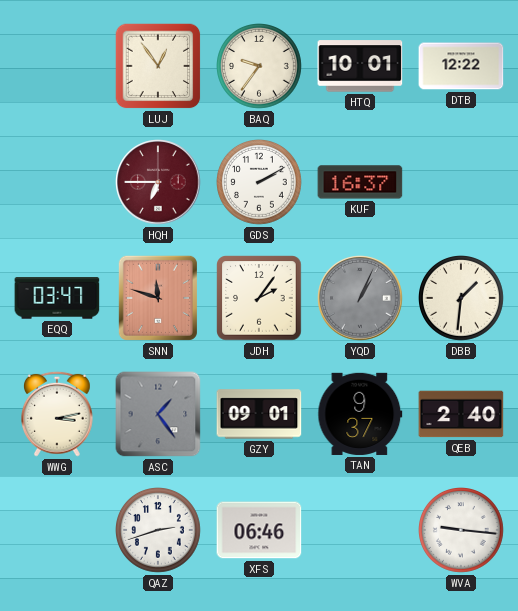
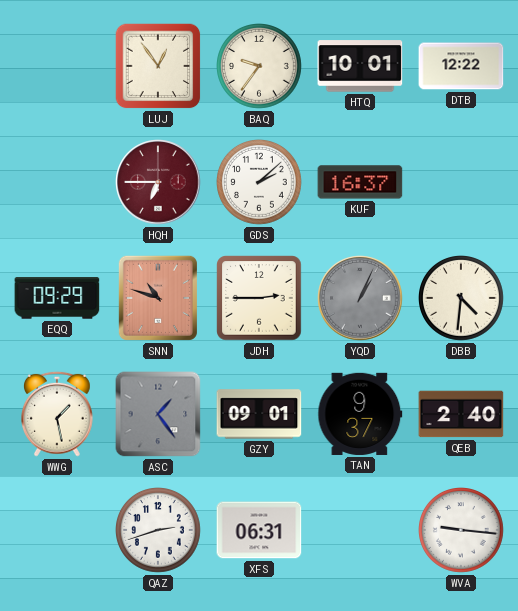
GDS: 2:10 -> 2:08
EQQ: 03:47 -> 09:29
SNN: 11:48 -> 10:48
JDH: 2:06 -> 2:45
DBB: 1:31 -> 4:31
WWG: 3:13 -> 1:28
XFS: 06:46 -> 06:31
